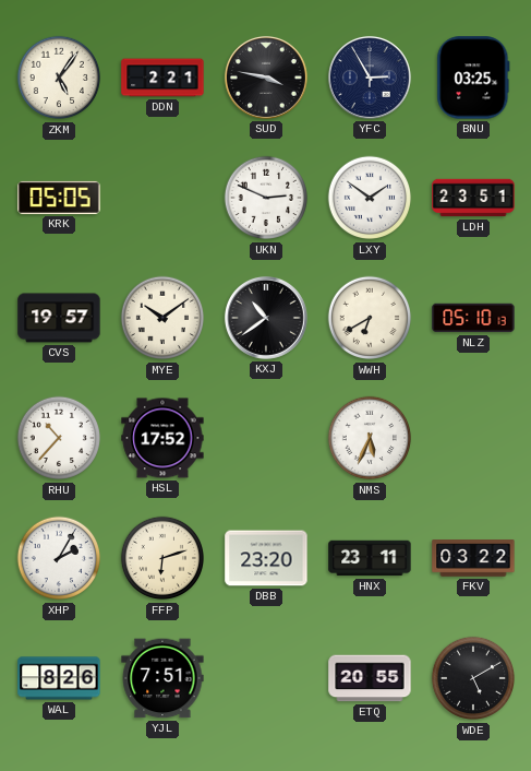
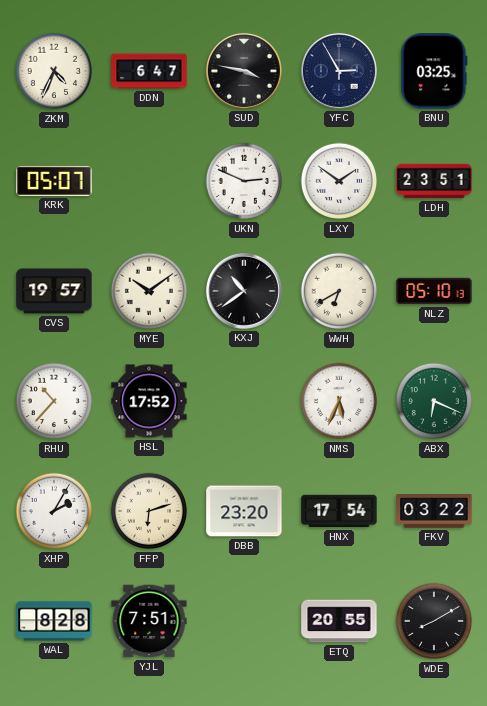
ZKM: 5:06 -> 4:34
DDN: 2:21 -> 6:47
KRK: 05:05 -> 05:07
ABX: none -> 6:19
HNX: 23:11 -> 17:54
WAL: 8:26 -> 8:28
WDE: 5:10 -> 8:10
